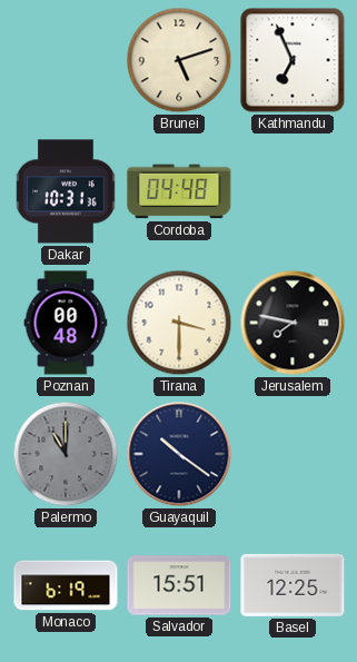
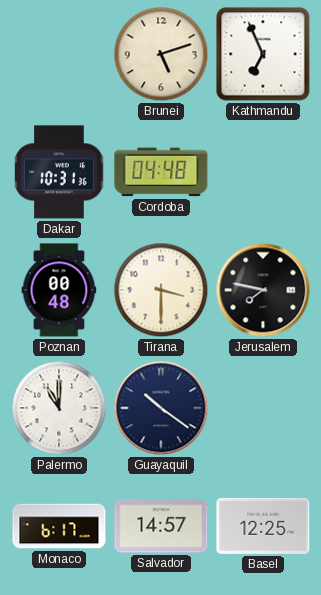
Palermo dial: grey -> white
Monaco: 6:19 -> 6:17
Salvador: 15:51 -> 14:57
